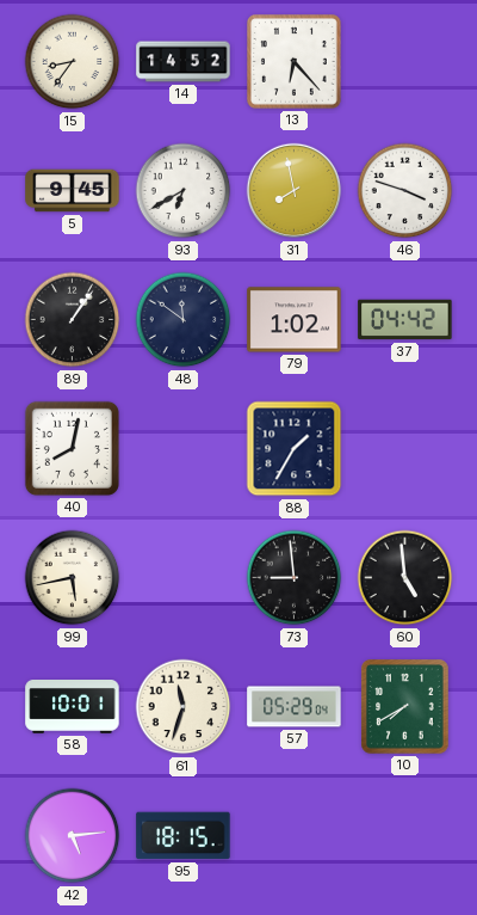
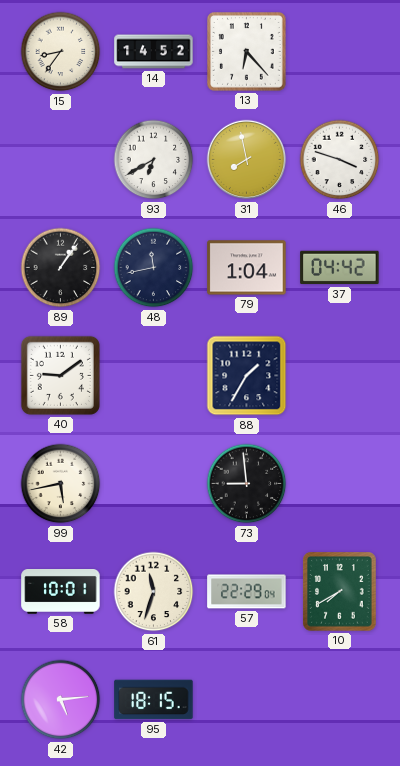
5: 9:45 -> none
48: 11:51 -> 11:43
79: 1:02 -> 1:04
40: 8:02 -> 9:09
60: 4:59 -> none
57: 05:29 -> 22:29
